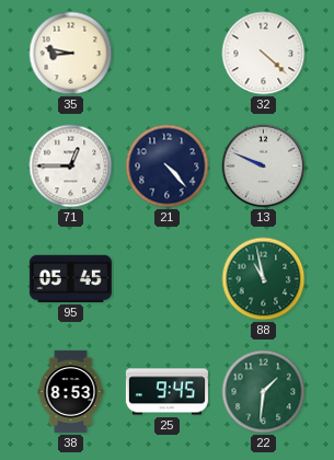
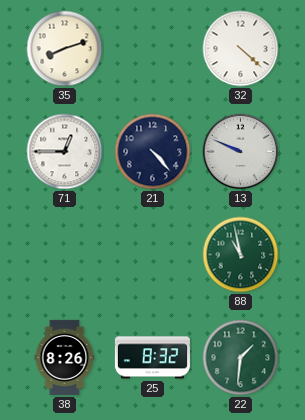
35: 8:47 -> 8:12
95: 05:45 -> none
38: 8:53 -> 8:26
25: 9:45 -> 8:32
